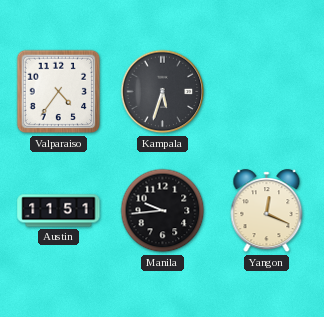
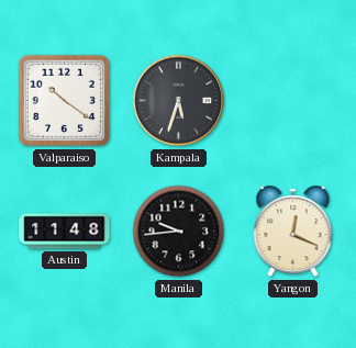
Valparaiso: 4:36 -> 10:21
Austin: 11:51 -> 11:48
